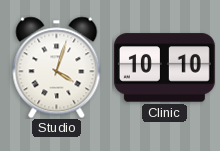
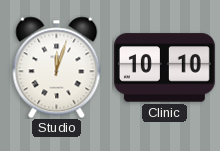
Studio: 4:03 -> 12:03
